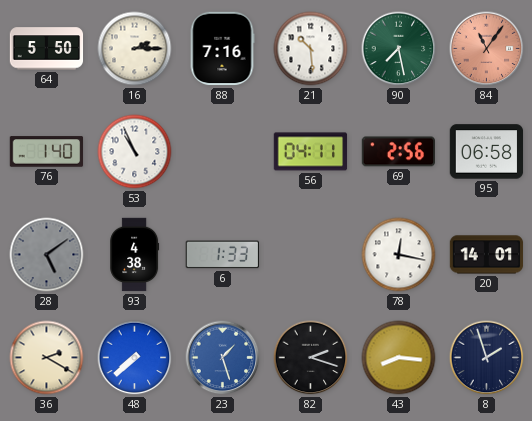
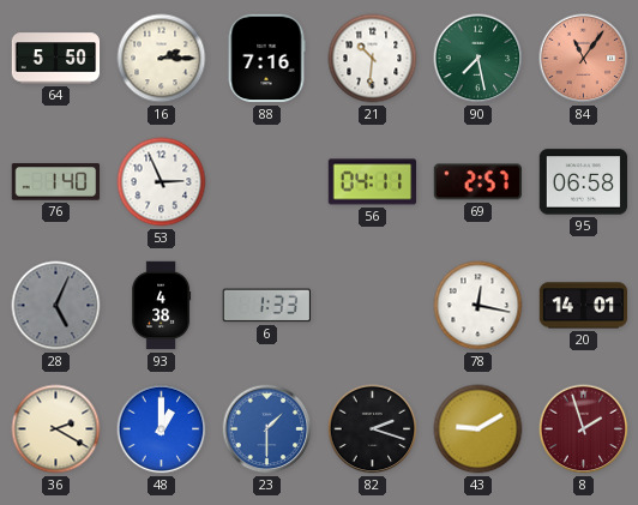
21: 10:29 -> 10:31
53: 10:56 -> 2:56
69: 2:56 -> 2:57
28: 5:09 -> 5:04
48: 7:38 -> 1:00
23: 1:27 -> 1:30
43: 8:16 -> 9:10
8 dial: navy -> burgundy
